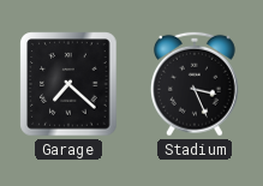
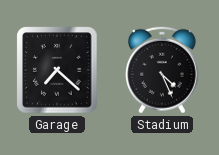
Stadium: 3:26 -> 4:26
